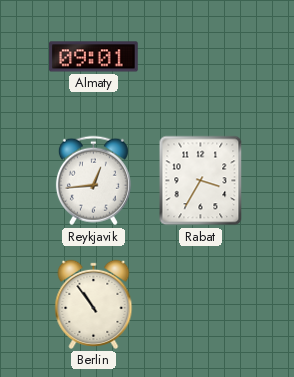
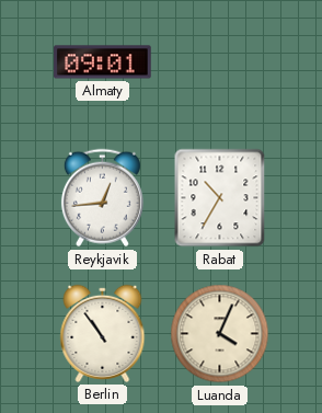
Rabat: 3:35 -> 10:35
Luanda: none -> 4:04
